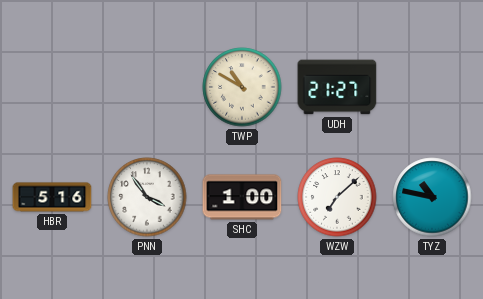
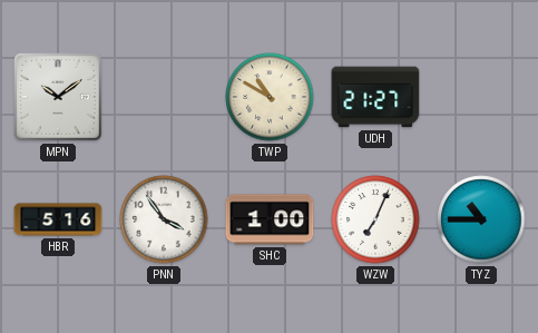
MPN: none -> 10:09
WZW: 7:08 -> 7:04
TYZ: 10:47 -> 10:45
